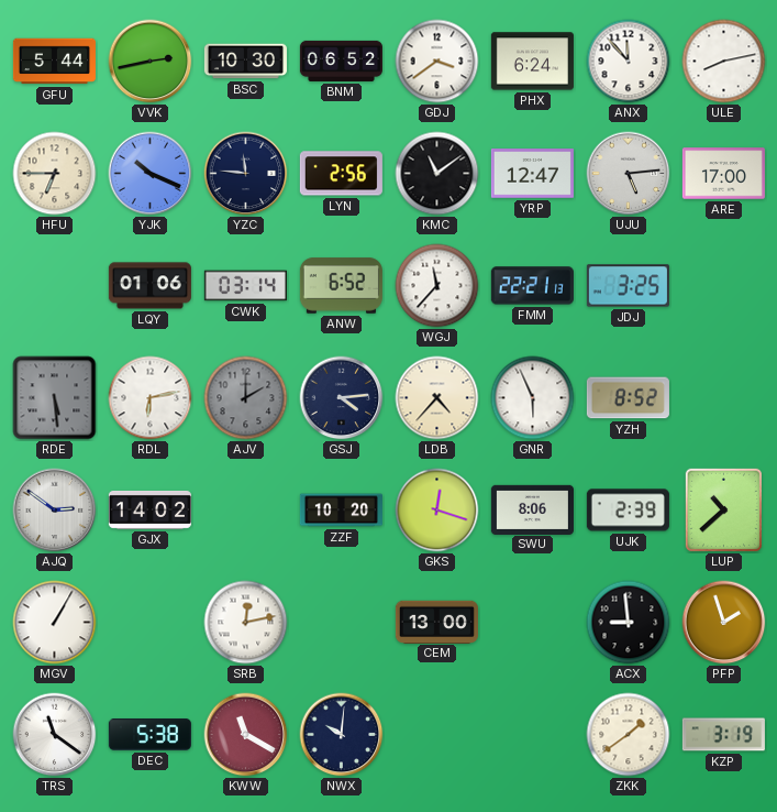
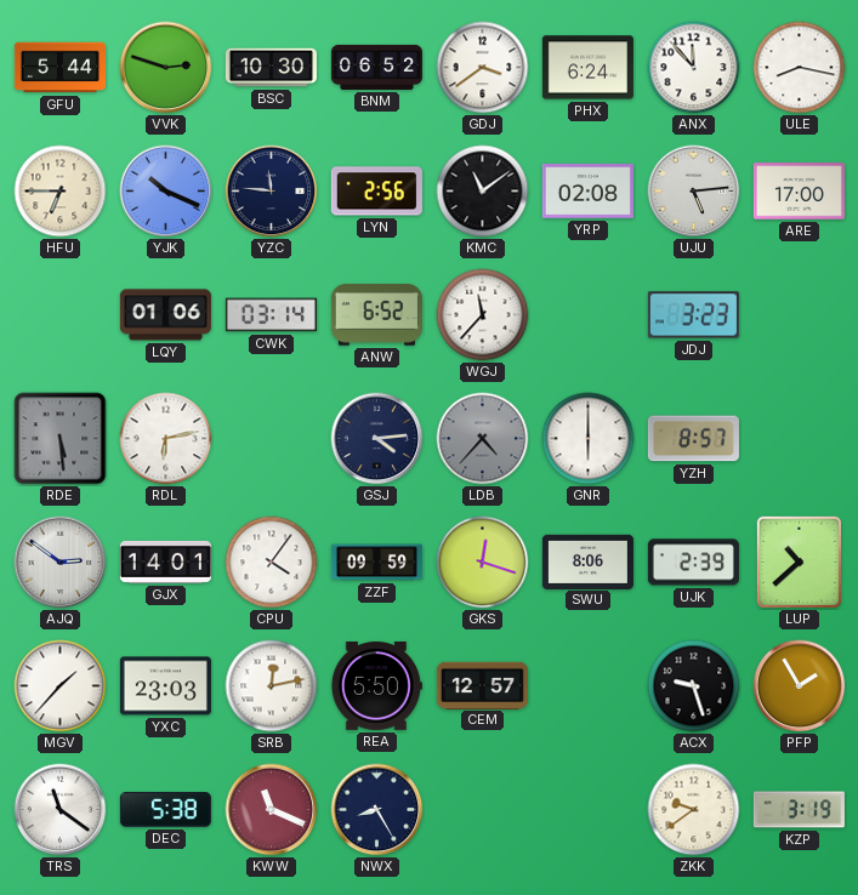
VVK: 2:43 -> 2:48
ULE: 8:13 -> 8:17
YRP: 12:47 -> 02:08
FMM: 22:21 -> none
JDJ: 3:25 -> 3:23
AJV: 2:00 -> none
LDB dial: cream -> grey
GNR: 5:56 -> 6:00
YZH: 8:52 -> 8:57
GJX: 14:02 -> 14:01
CPU: none -> 4:06
ZZF: 10:20 -> 09:59
MGV: 1:05 -> 1:37
YXC: none -> 23:03
REA: none -> 5:50
CEM: 13:00 -> 12:57
ACX: 8:59 -> 9:27
PFP: 1:57 -> 1:55
KWW: 11:20 -> 11:19
NWX: 10:01 -> 8:25
ZKK: 1:39 -> 9:39
